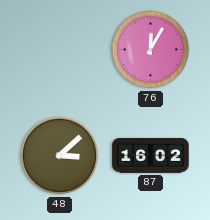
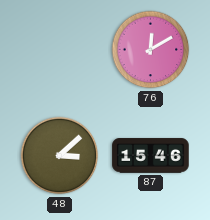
76: 12:05 -> 12:10
87: 16:02 -> 15:46
